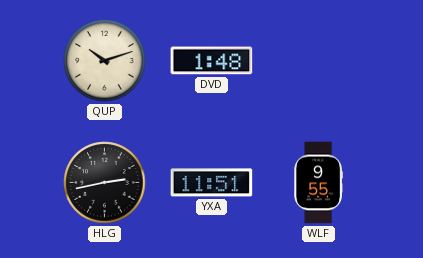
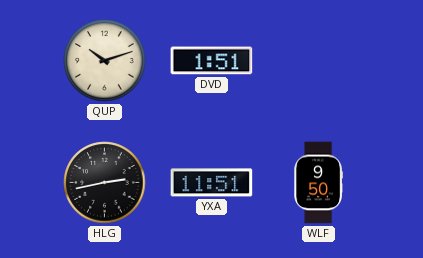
DVD: 1:48 -> 1:51
WLF: 9:55 -> 9:50
